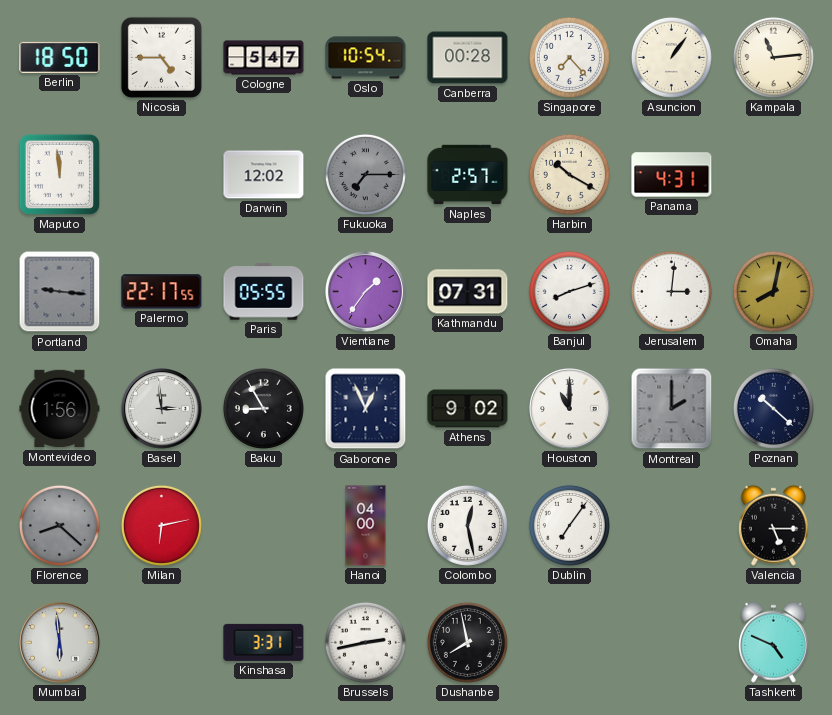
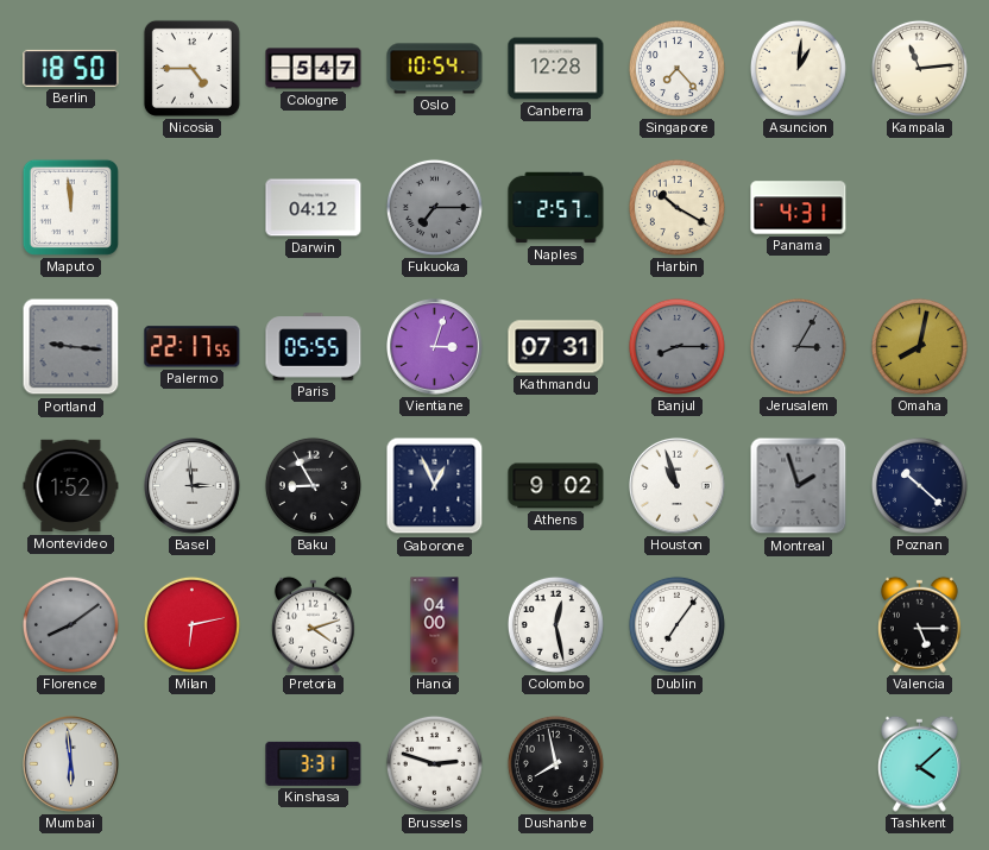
Canberra: 00:28 -> 12:28
Asuncion: 1:06 -> 1:01
Darwin: 12:02 -> 04:12
Vientiane: 1:36 -> 3:03
Banjul: 8:12 -> 8:15
Banjul dial: white -> grey
Jerusalem: 3:01 -> 3:05
Jerusalem dial: white -> grey
Montevideo: 1:56 -> 1:52
Houston: 11:00 -> 10:57
Montreal: 2:00 -> 1:57
Florence: 8:22 -> 8:09
Pretoria: none -> 4:12
Brussels: 2:43 -> 2:48
Tashkent: 4:49 -> 4:08
